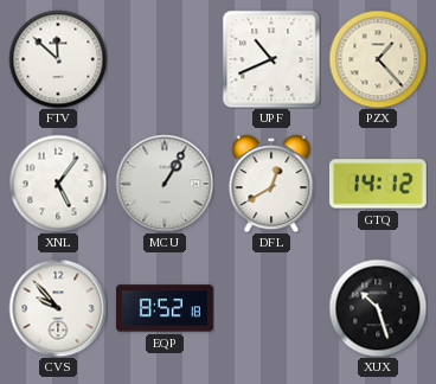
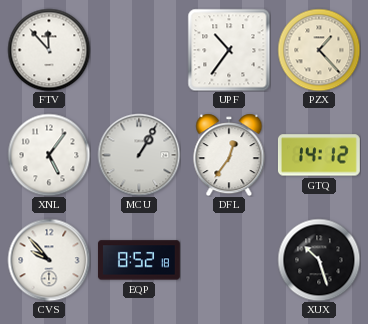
FTV: 11:52 -> 11:53
UPF: 10:41 -> 10:36
DFL: 12:40 -> 12:36
